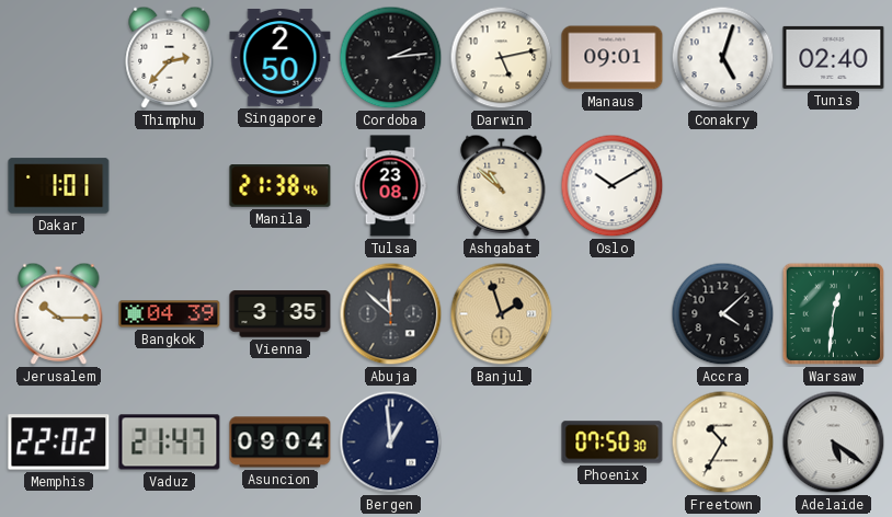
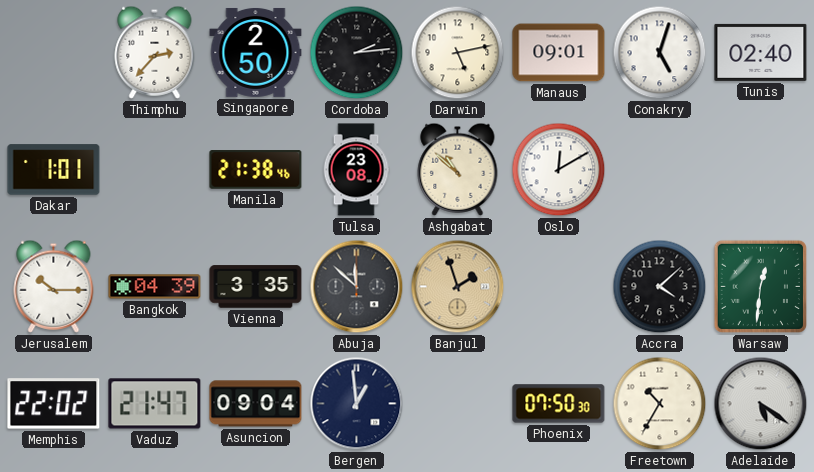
Oslo: 10:10 -> 12:10
